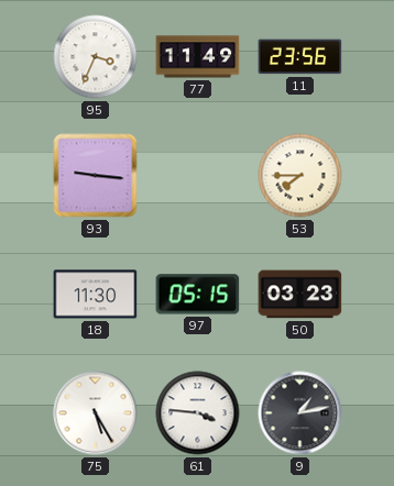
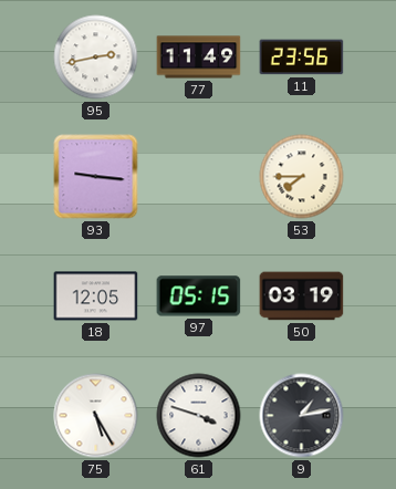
95: 3:34 -> 2:43
18: 11:30 -> 12:05
50: 03:23 -> 03:19
61: 3:46 -> 3:48
